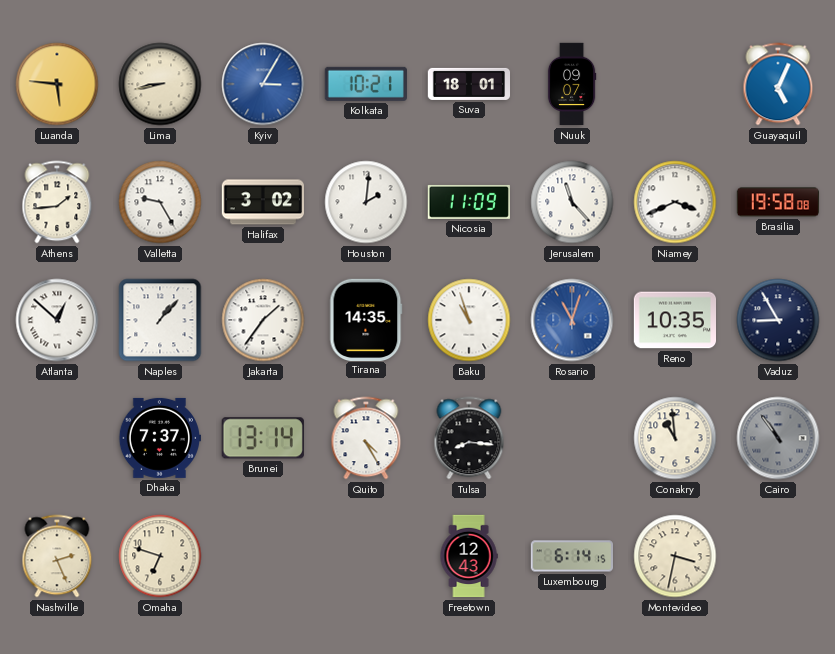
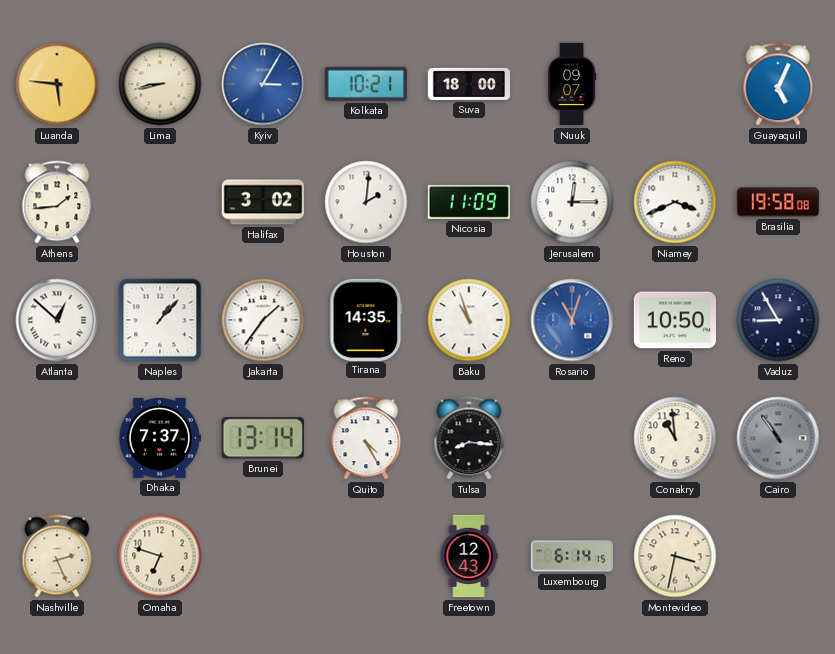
Suva: 18:01 -> 18:00
Valletta: 9:25 -> none
Jerusalem: 11:23 -> 12:15
Reno: 10:35 -> 10:50
